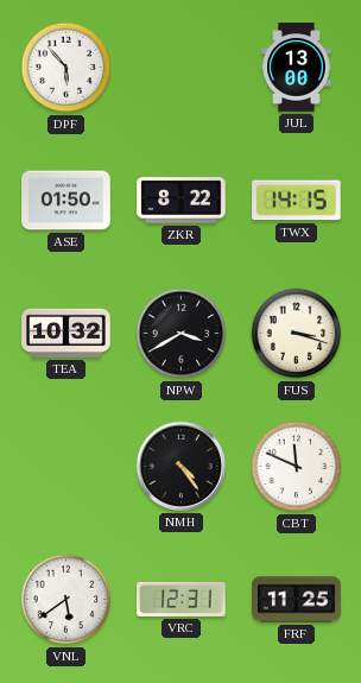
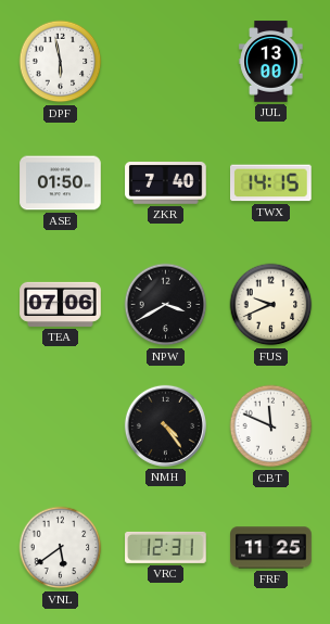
DPF: 5:53 -> 5:58
ZKR: 8:22 -> 7:40
TEA: 10:32 -> 07:06
FUS: 3:18 -> 9:41
